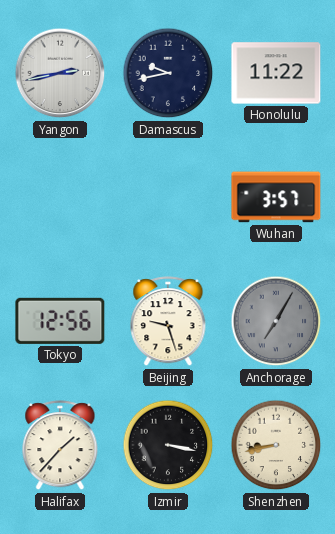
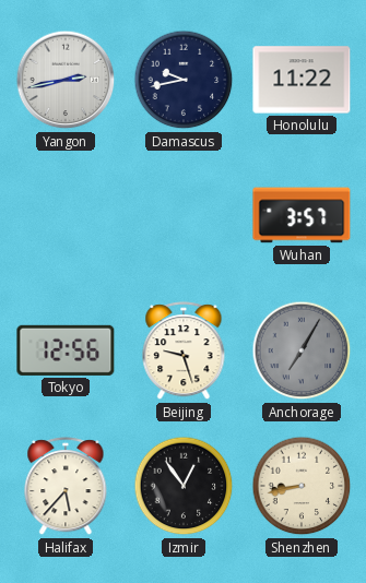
Halifax: 1:37 -> 5:37
Izmir: 3:17 -> 12:54
